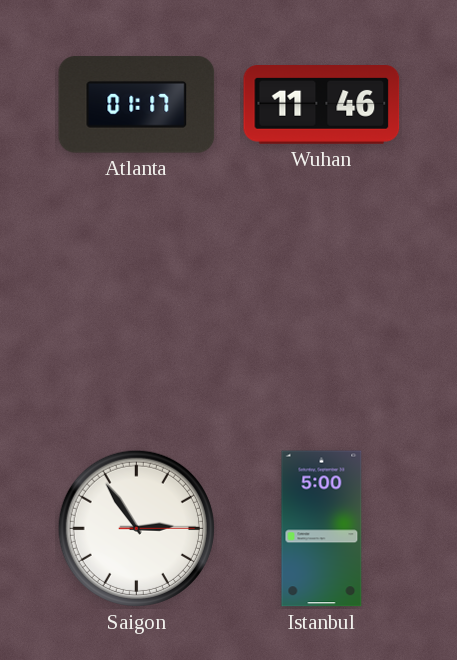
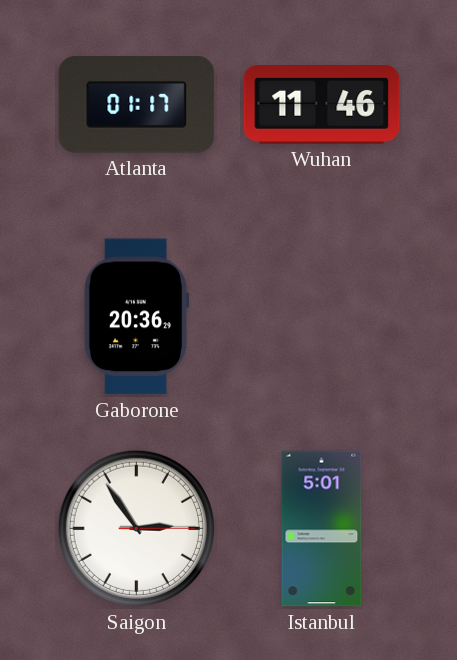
Gaborone: none -> 20:36
Istanbul: 5:00 -> 5:01
